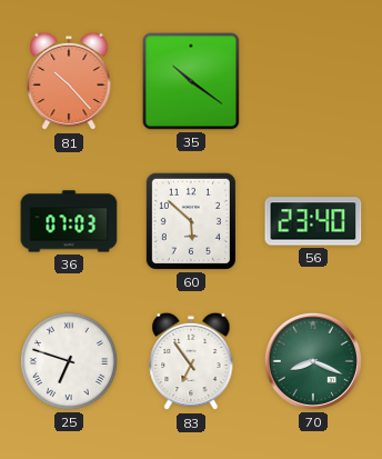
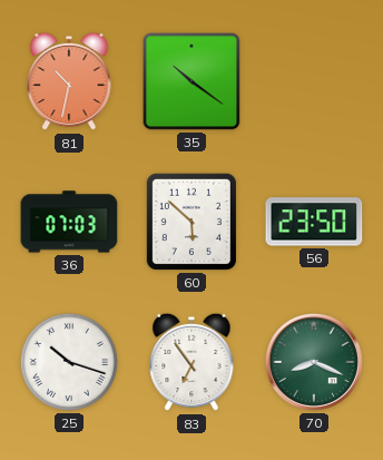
81: 10:23 -> 10:32
56: 23:40 -> 23:50
25: 6:48 -> 10:18
